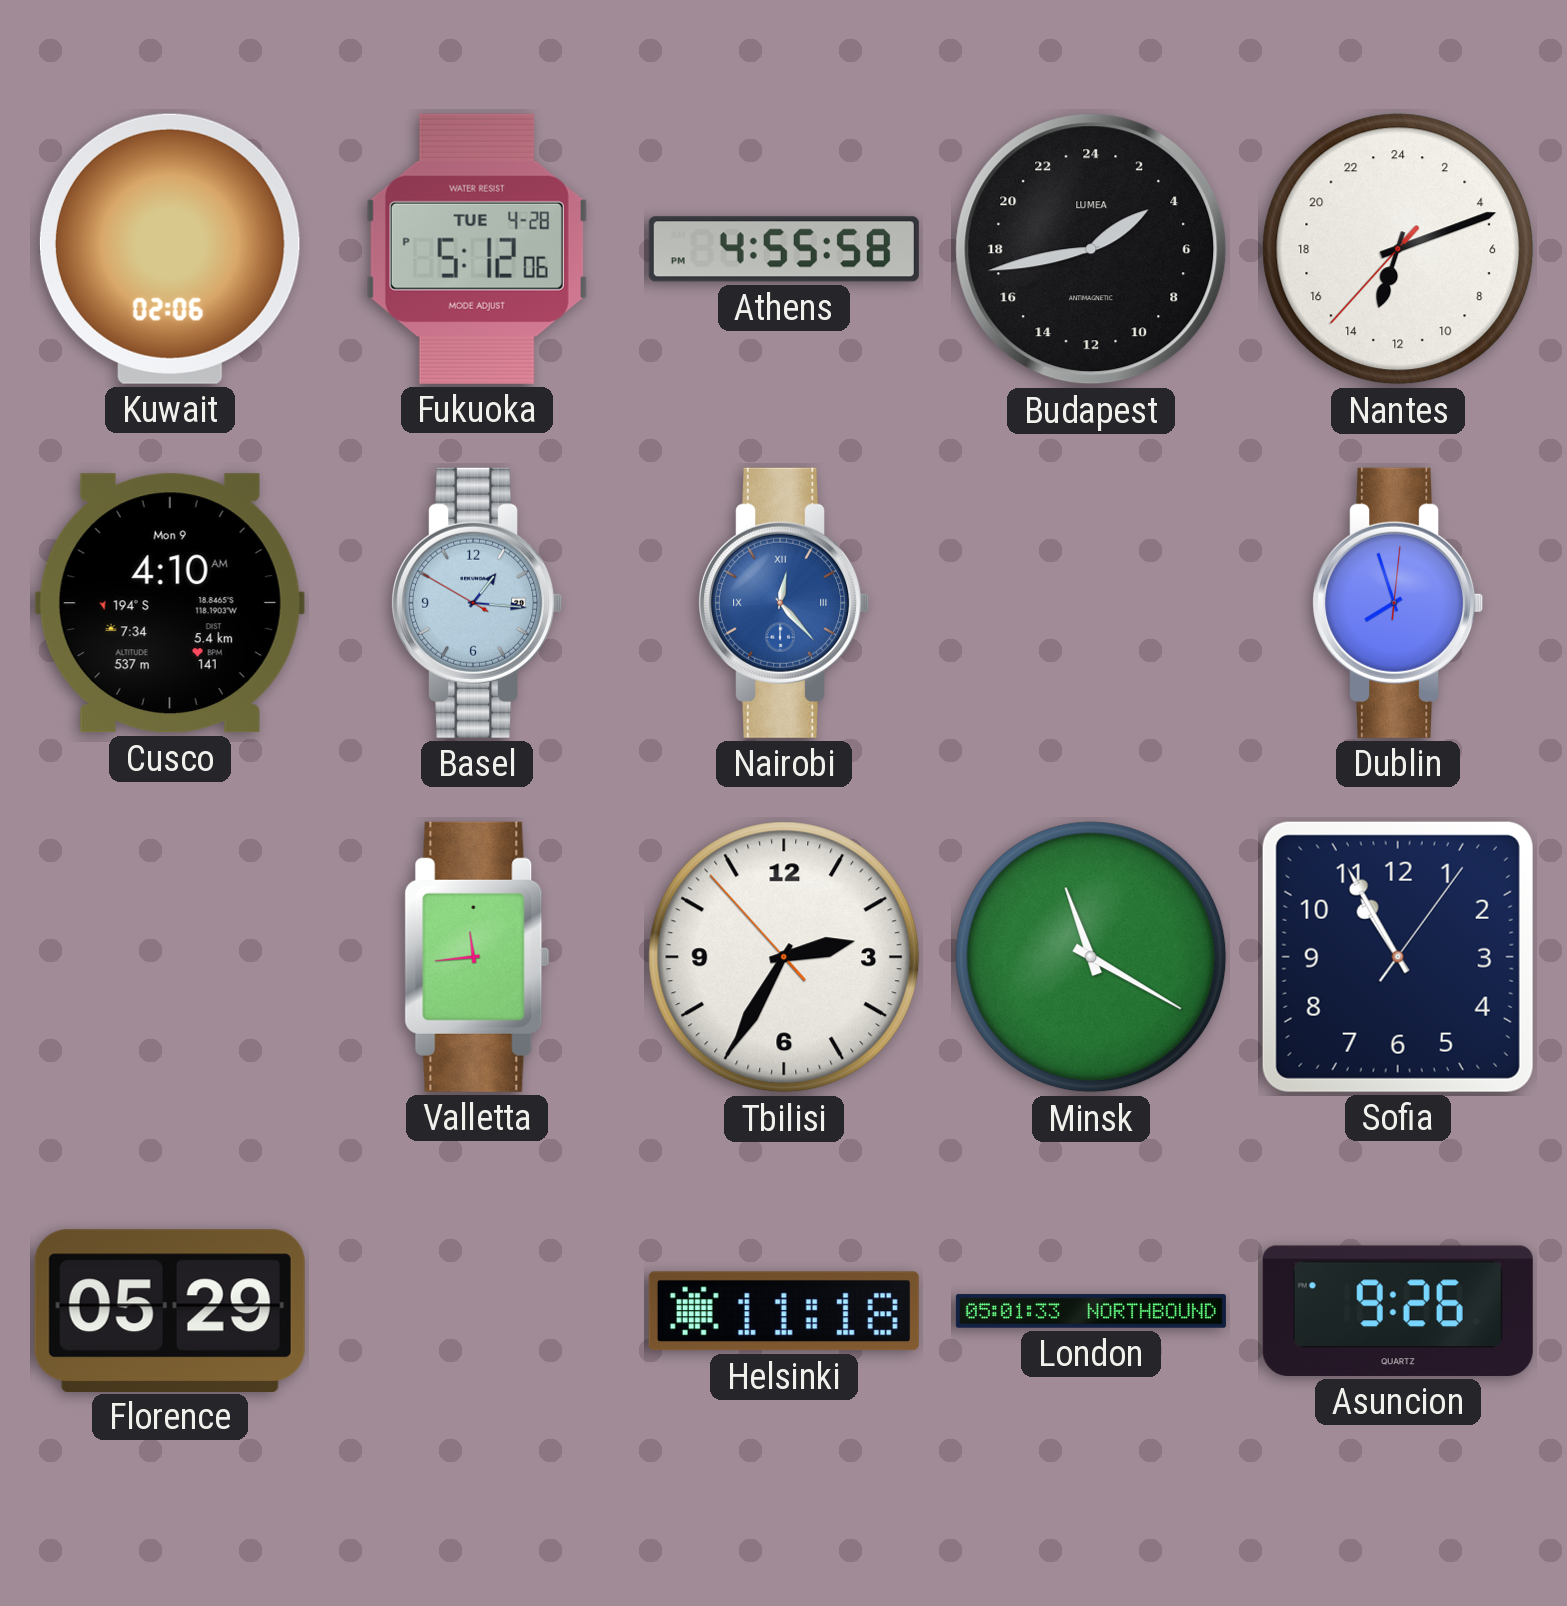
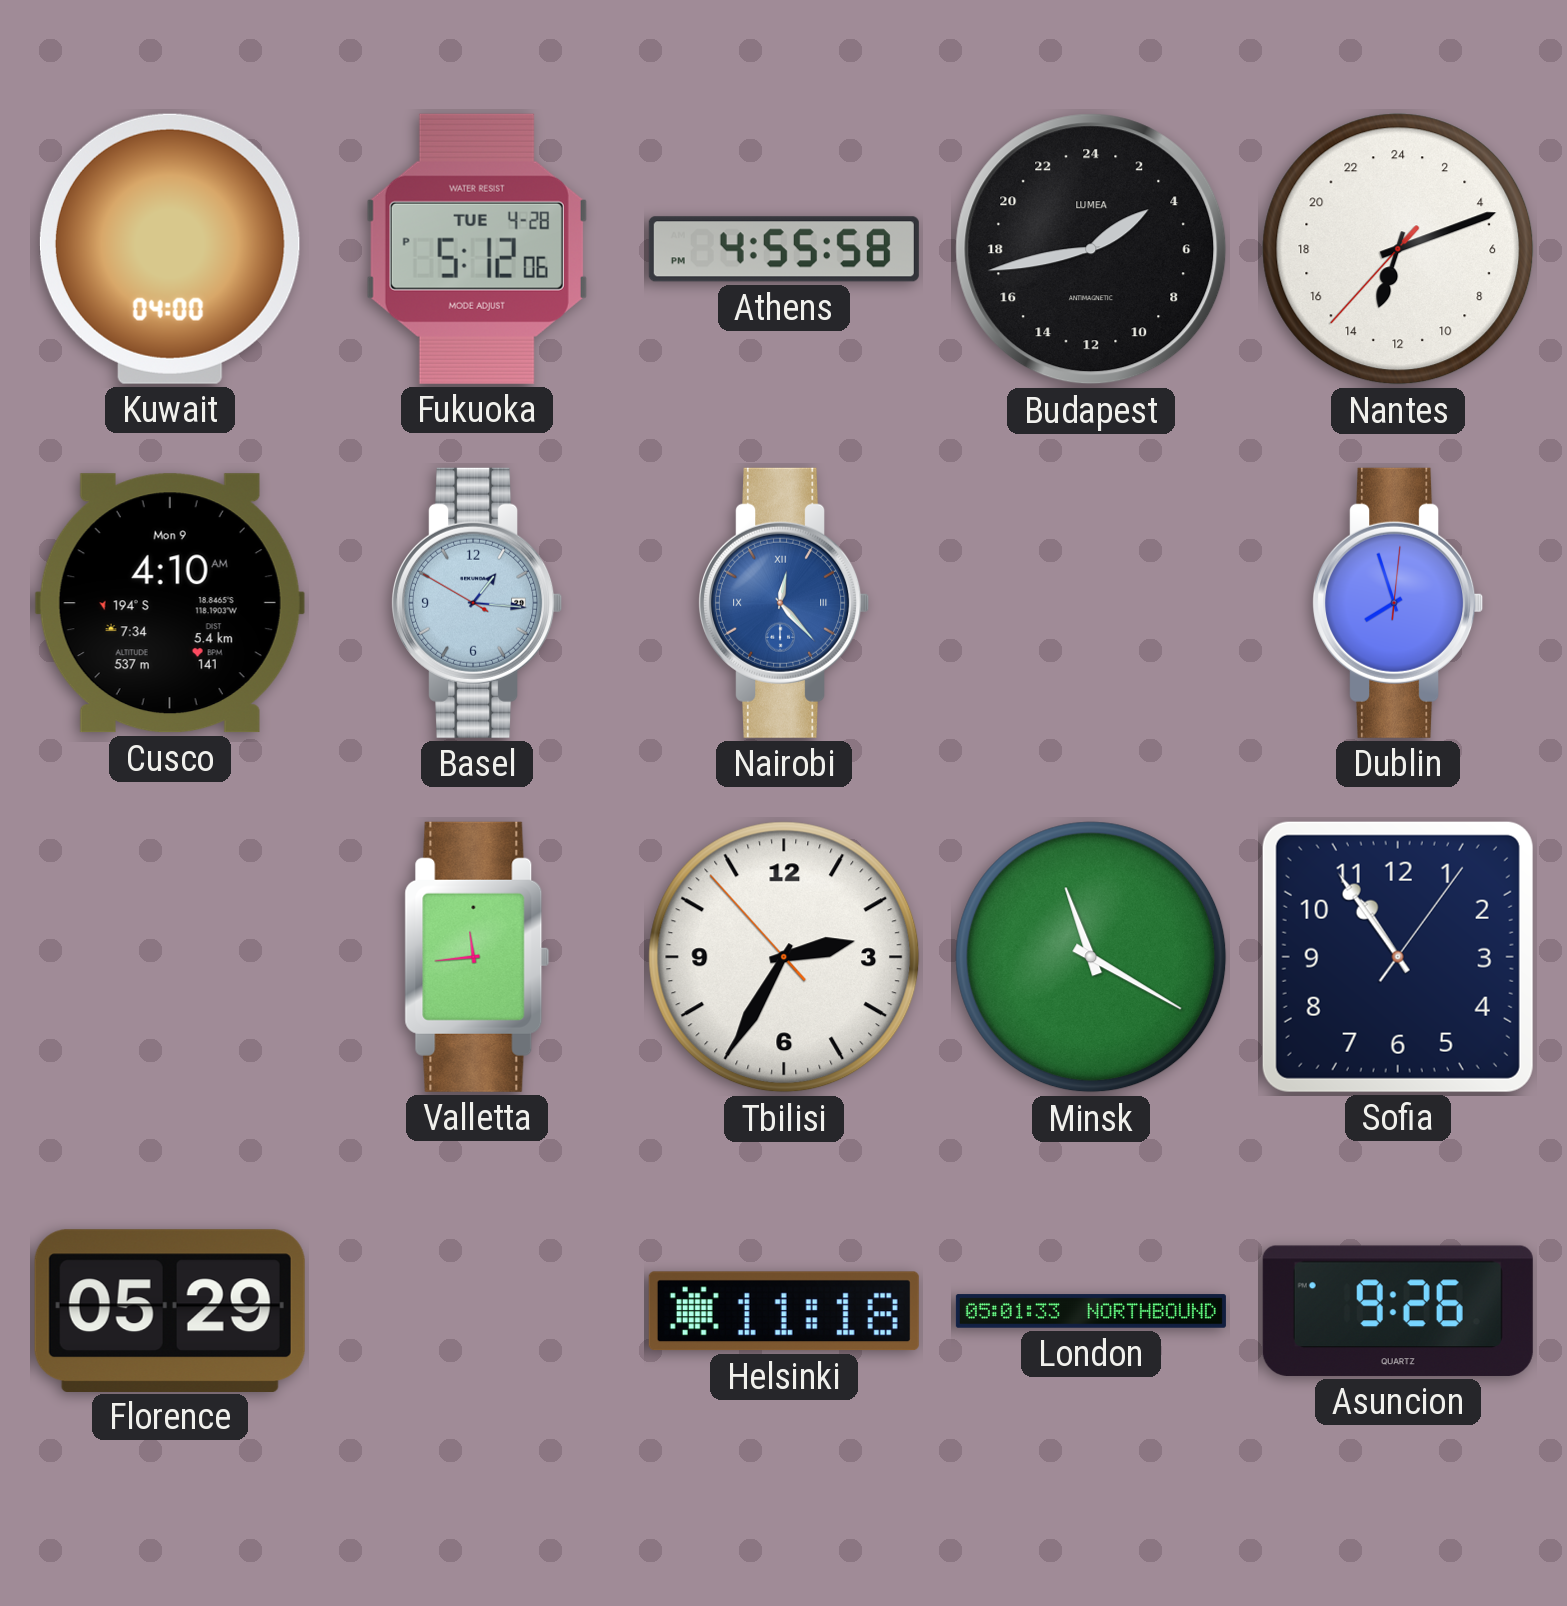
Kuwait: 02:06 -> 04:00
Sofia: 10:55 -> 10:54
